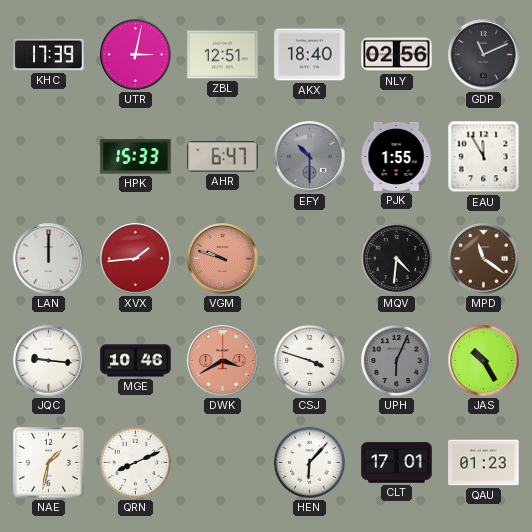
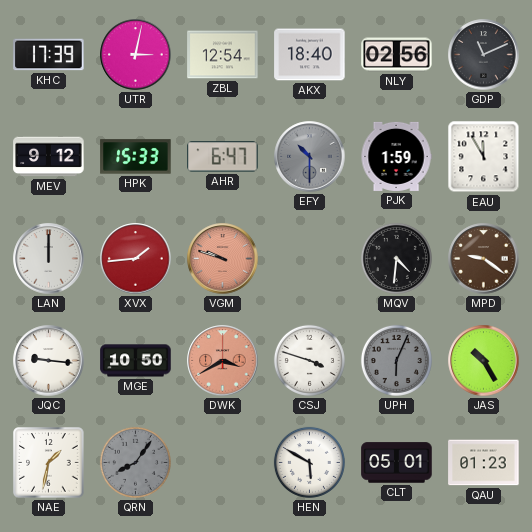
ZBL: 12:51 -> 12:54
MEV: none -> 9:12
PJK: 1:55 -> 1:59
MPD: 11:21 -> 9:21
MGE: 10:46 -> 10:50
QRN: 8:11 -> 8:06
QRN dial: white -> grey
HEN: 6:07 -> 5:50
CLT: 17:01 -> 05:01
